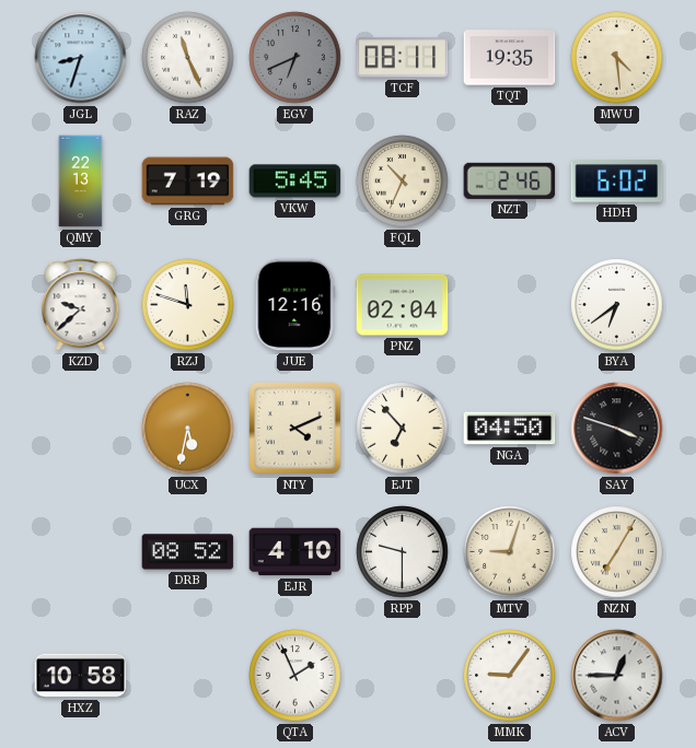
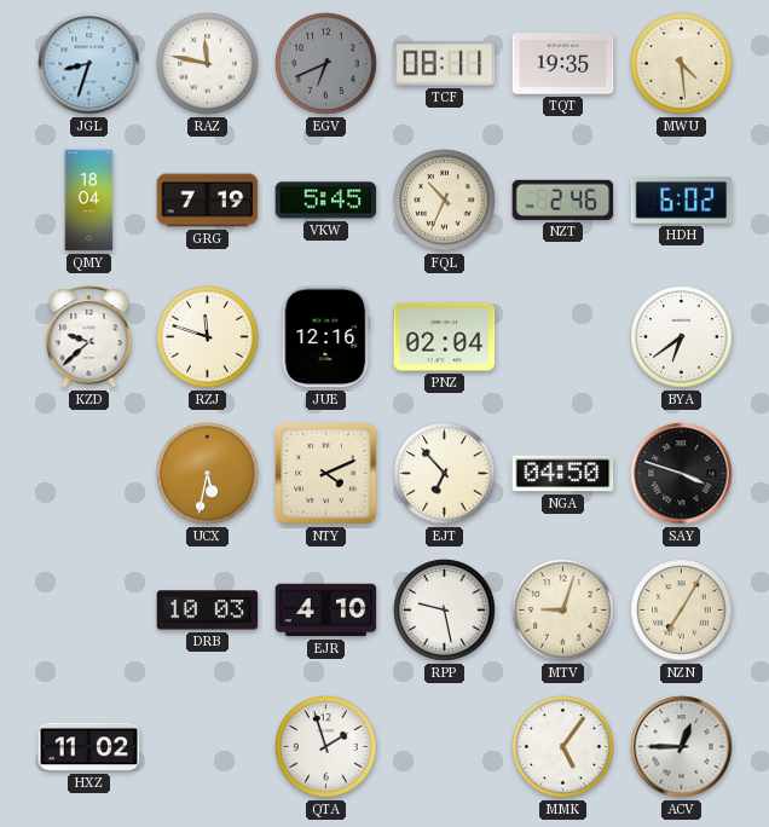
RAZ: 11:26 -> 11:47
QMY: 22:13 -> 18:04
DRB: 08:52 -> 10:03
RPP: 9:30 -> 9:28
HXZ: 10:58 -> 11:02
QTA: 1:56 -> 1:57
MMK: 9:06 -> 5:06
